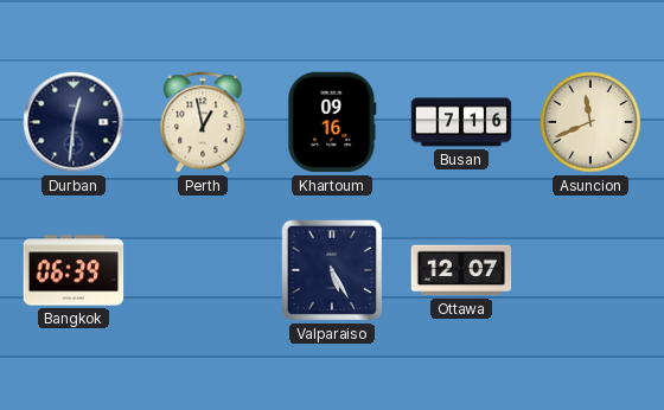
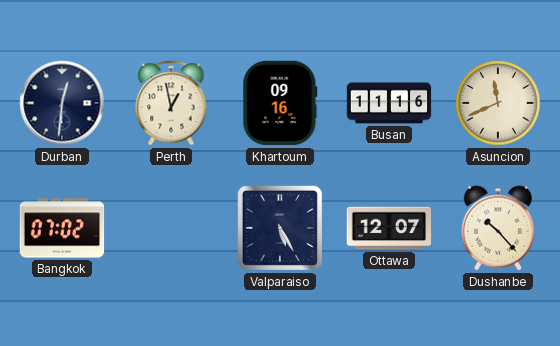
Busan: 7:16 -> 11:16
Bangkok: 06:39 -> 07:02
Dushanbe: none -> 10:23
